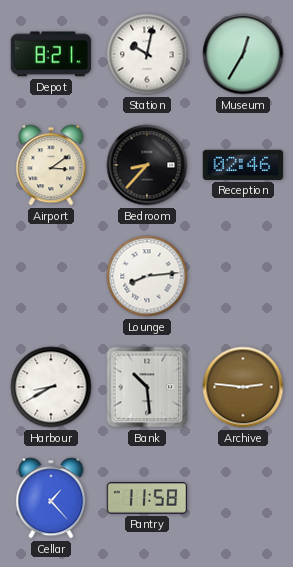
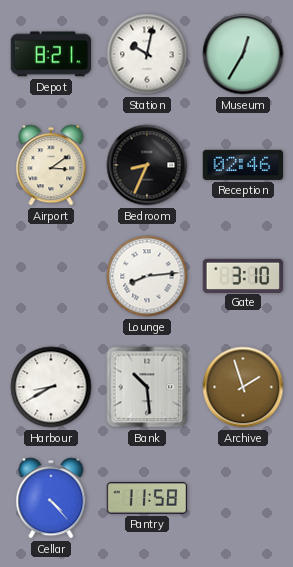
Bedroom: 8:37 -> 8:34
Gate: none -> 3:10
Archive: 2:46 -> 1:57
Cellar: 1:23 -> 4:23
